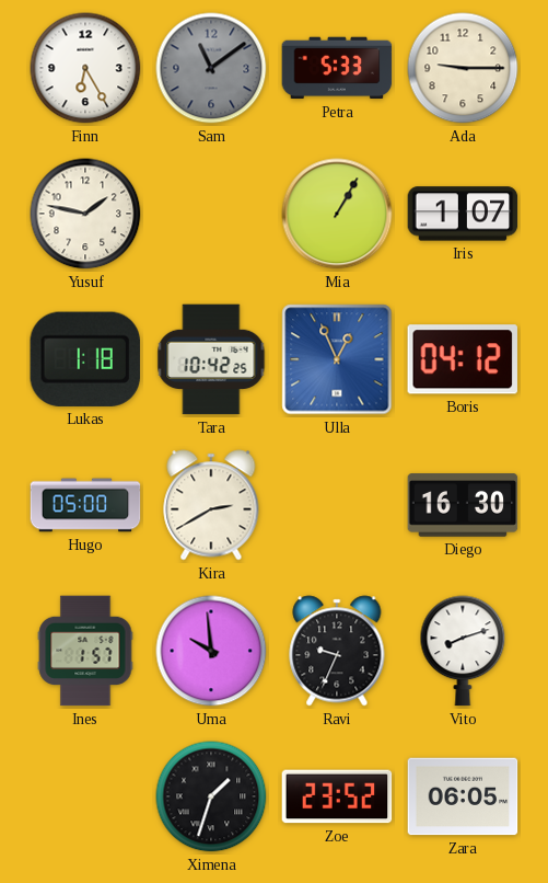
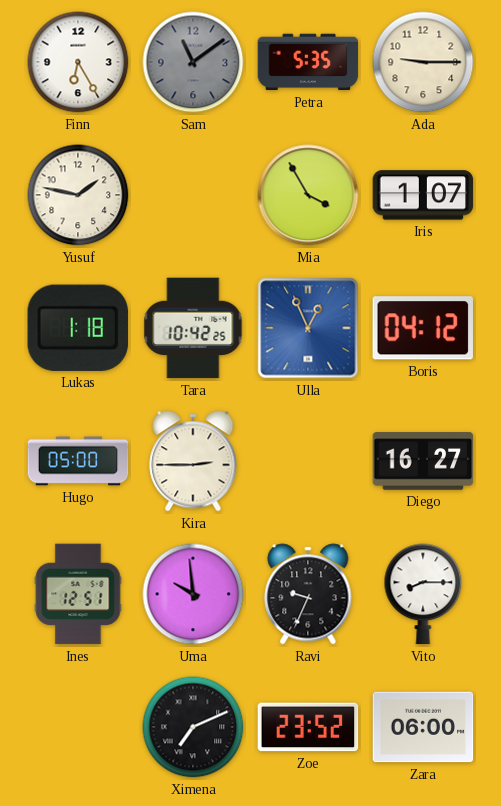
Petra: 5:33 -> 5:35
Mia: 1:05 -> 3:55
Kira: 2:40 -> 2:45
Diego: 16:30 -> 16:27
Ines: 1:57 -> 12:51
Vito: 8:12 -> 8:15
Ximena: 1:33 -> 7:11
Zara: 06:05 -> 06:00
